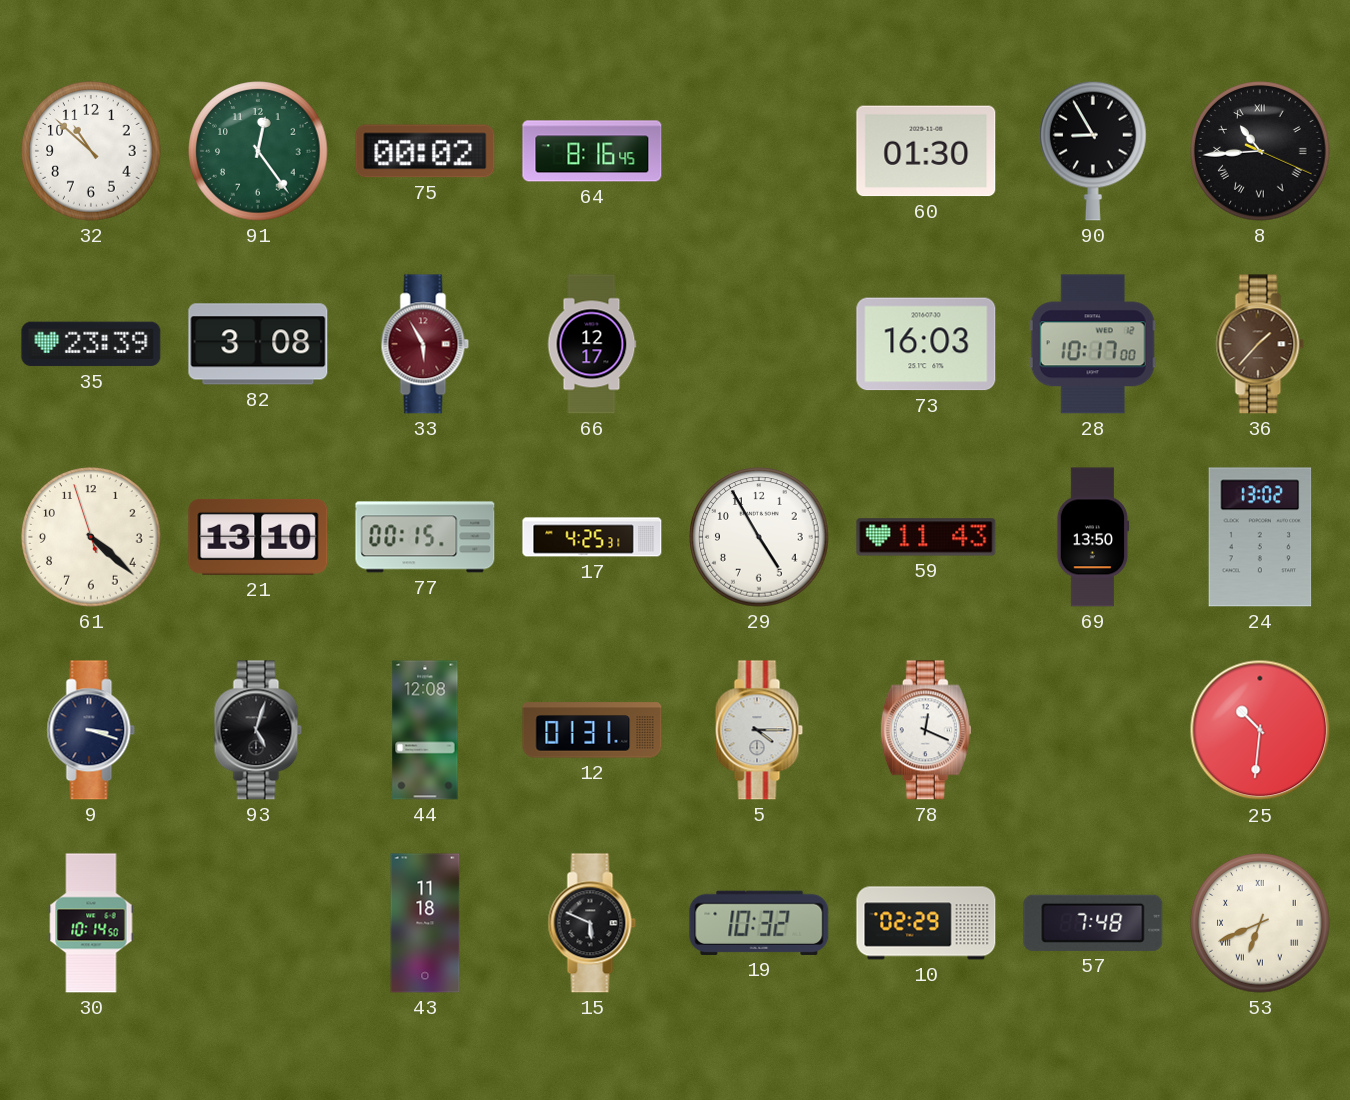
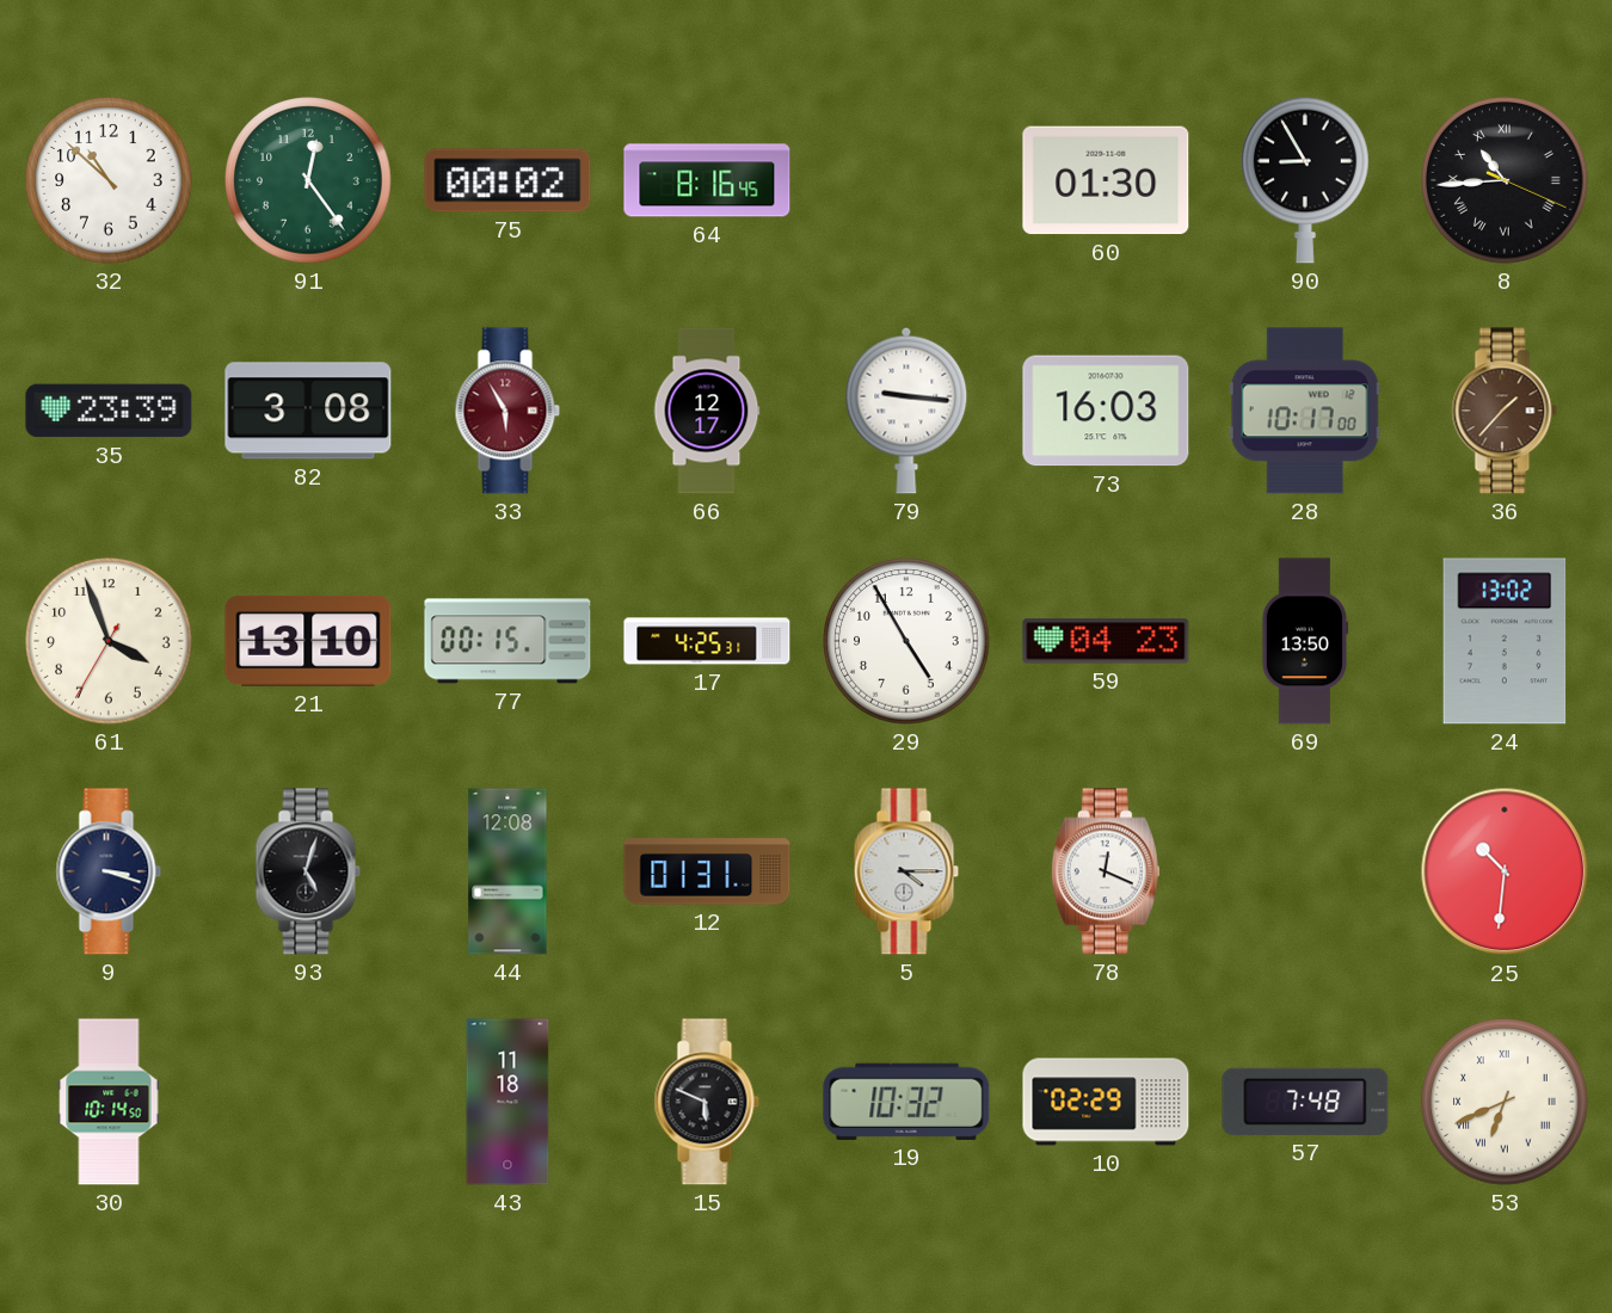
79: none -> 9:16
61: 4:21 -> 3:56
59: 11:43 -> 04:23
